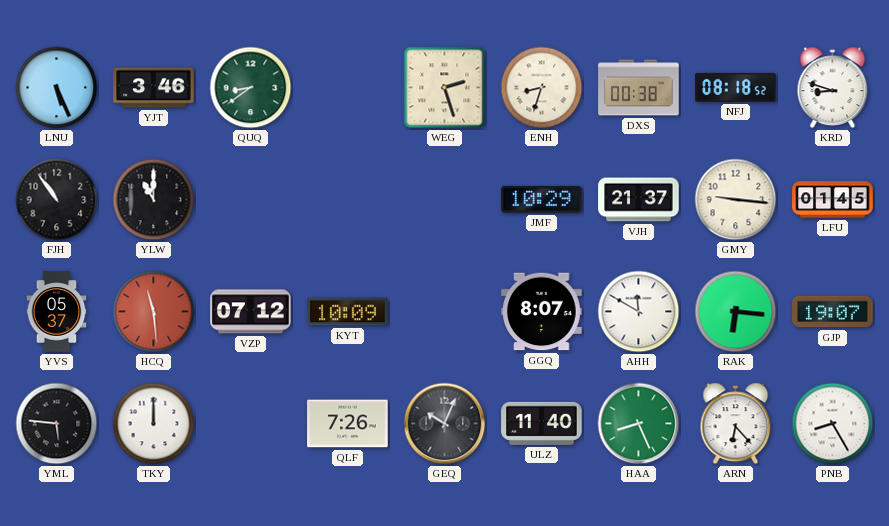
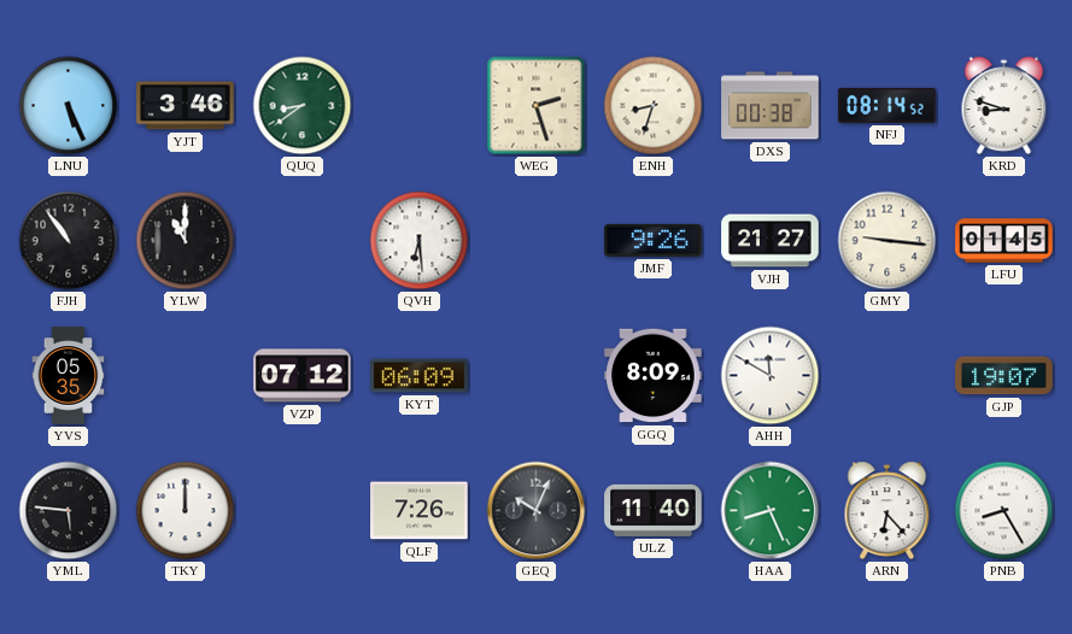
NFJ: 08:18 -> 08:14
QVH: none -> 6:29
JMF: 10:29 -> 9:26
VJH: 21:37 -> 21:27
YVS: 05:37 -> 05:35
HCQ: 11:29 -> none
KYT: 10:09 -> 06:09
GGQ: 8:07 -> 8:09
RAK: 6:16 -> none
